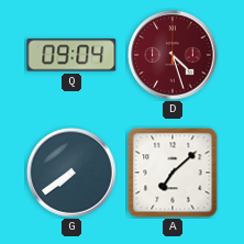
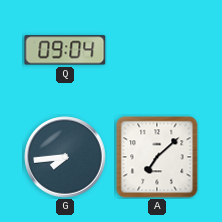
D: 4:27 -> none
G: 7:39 -> 7:44
